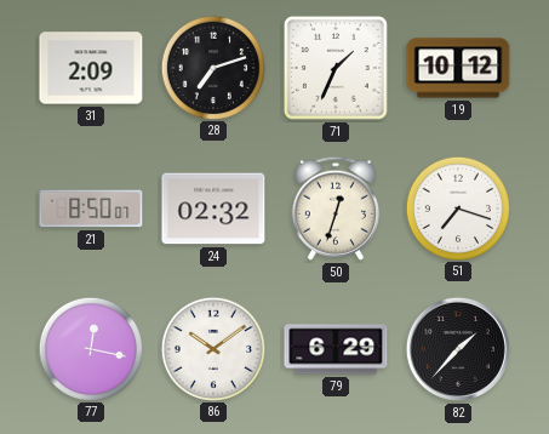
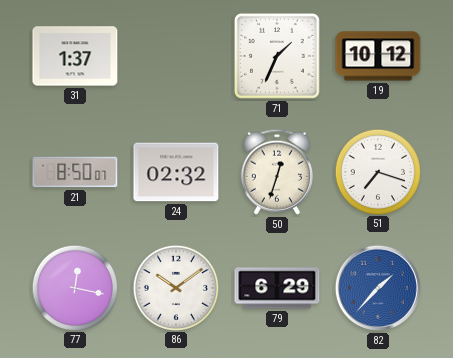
31: 2:09 -> 1:37
28: 7:12 -> none
82 dial: black -> blue
